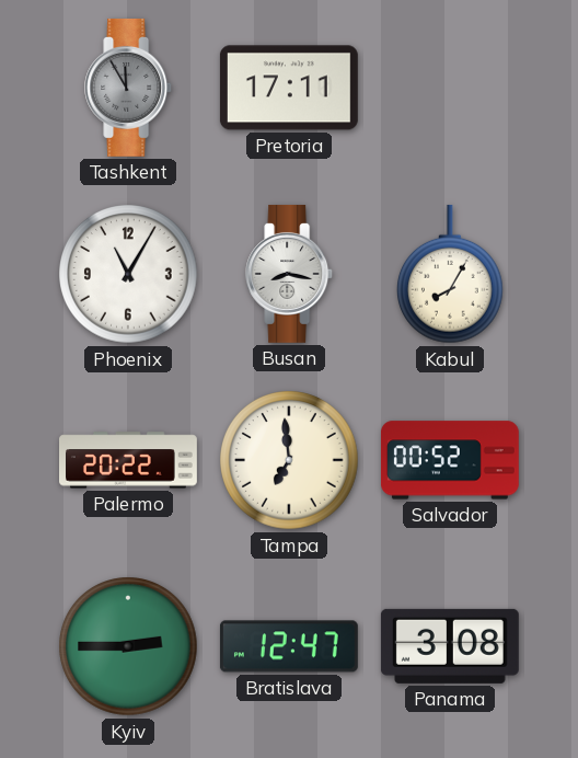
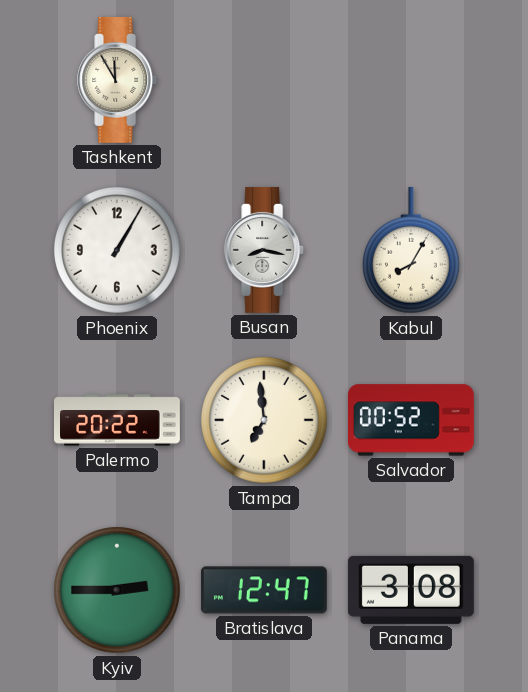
Tashkent dial: grey -> cream
Pretoria: 17:11 -> none
Phoenix: 11:05 -> 1:05
